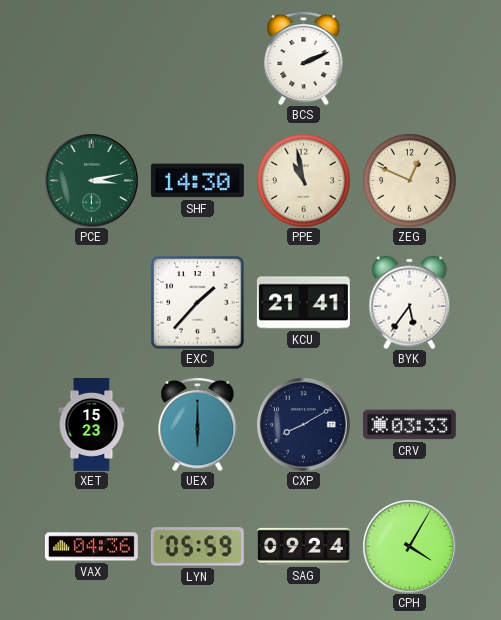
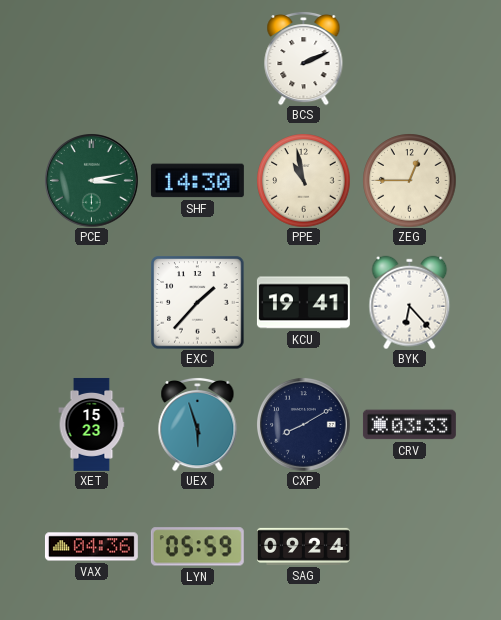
ZEG: 12:49 -> 12:45
KCU: 21:41 -> 19:41
BYK: 5:36 -> 6:23
UEX: 6:00 -> 5:57
CPH: 4:05 -> none
